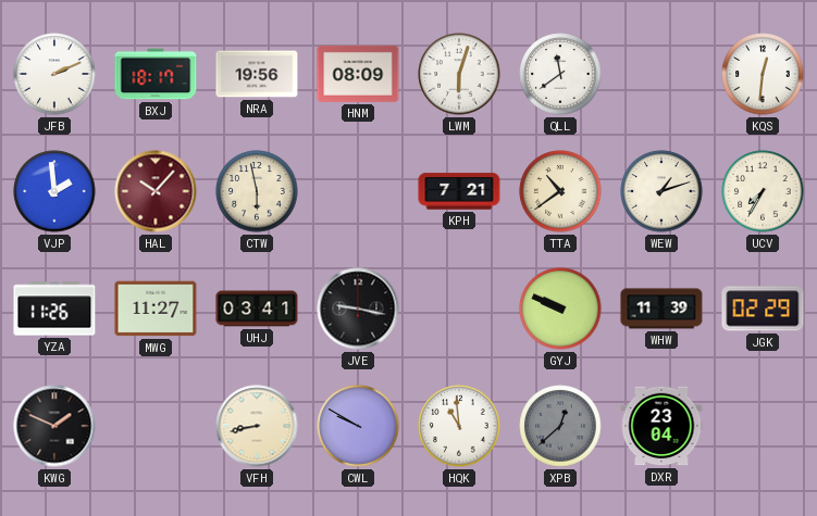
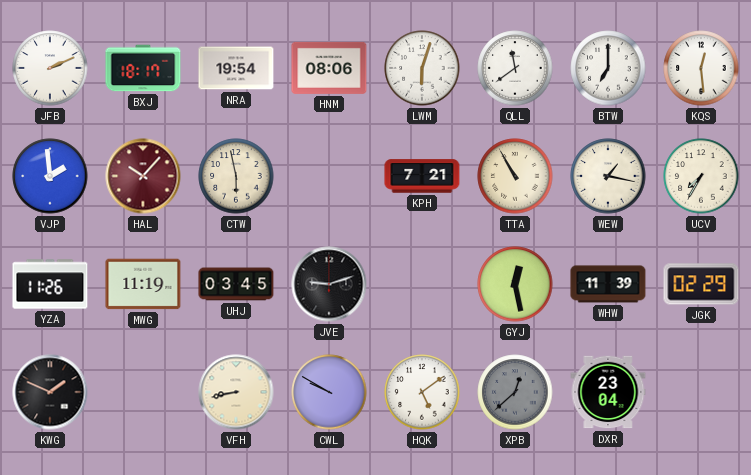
NRA: 19:56 -> 19:54
HNM: 08:09 -> 08:06
BTW: none -> 7:00
KQS: 12:31 -> 12:29
TTA: 10:39 -> 10:55
WEW: 1:12 -> 1:17
MWG: 11:27 -> 11:19
UHJ: 03:41 -> 03:45
JVE: 9:17 -> 9:12
GYJ: 9:49 -> 12:28
HQK: 10:59 -> 5:09
